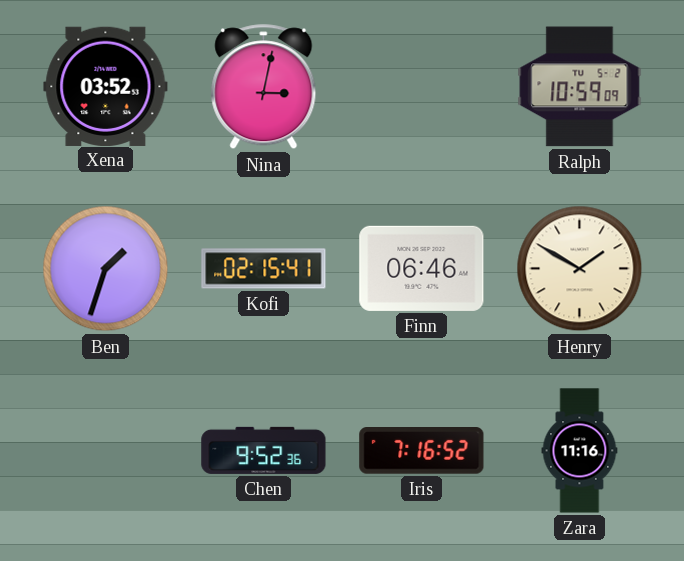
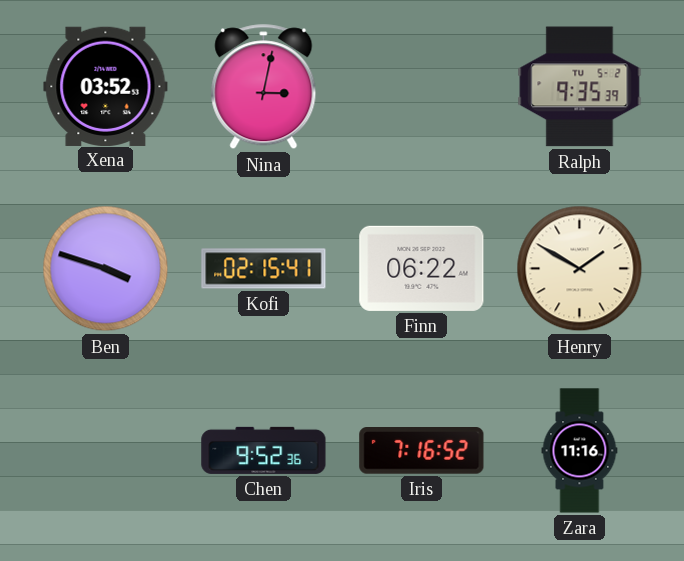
Ralph: 10:59 -> 9:35
Ben: 1:33 -> 3:48
Finn: 06:46 -> 06:22
